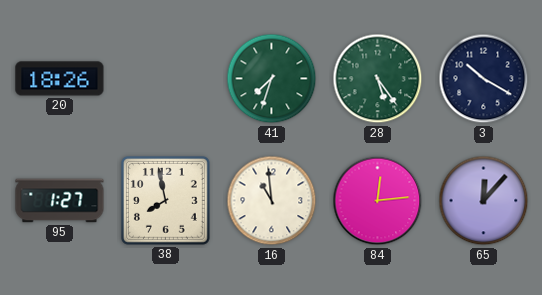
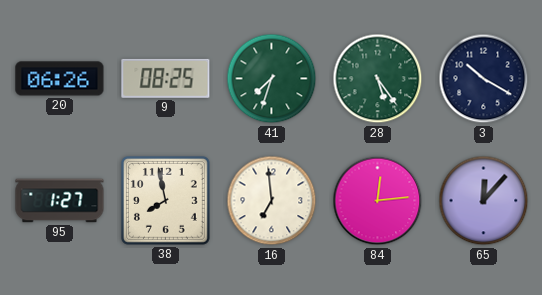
20: 18:26 -> 06:26
9: none -> 08:25
16: 10:59 -> 6:59
